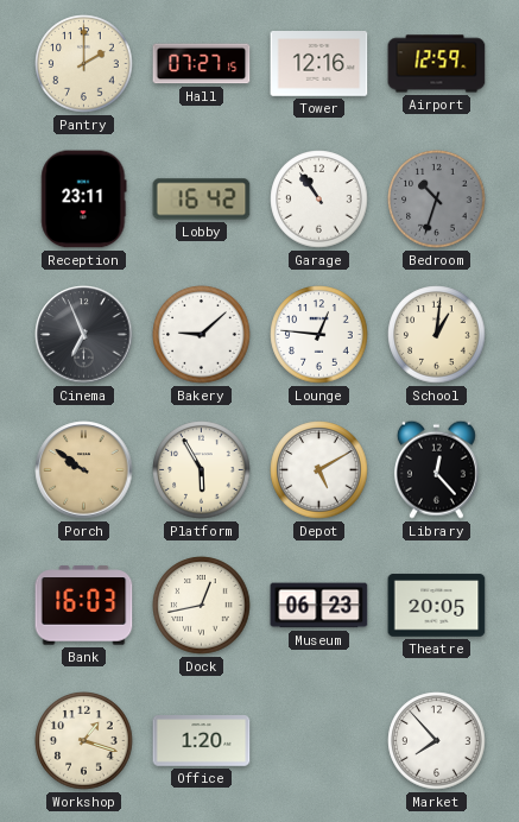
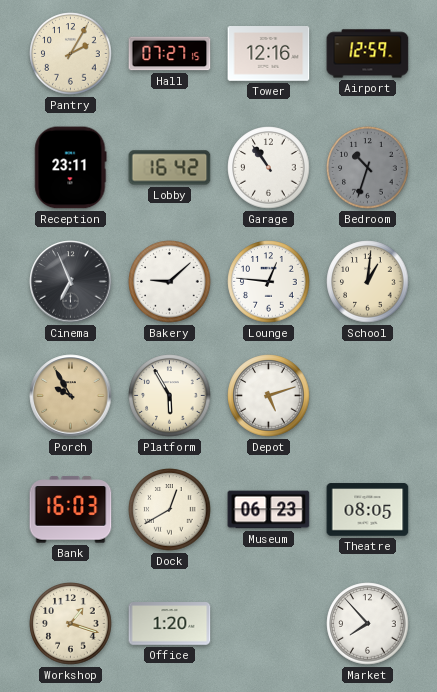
Pantry: 2:00 -> 2:05
Porch: 9:51 -> 9:55
Depot: 5:10 -> 5:12
Library: 12:23 -> none
Dock: 12:43 -> 12:40
Theatre: 20:05 -> 08:05
